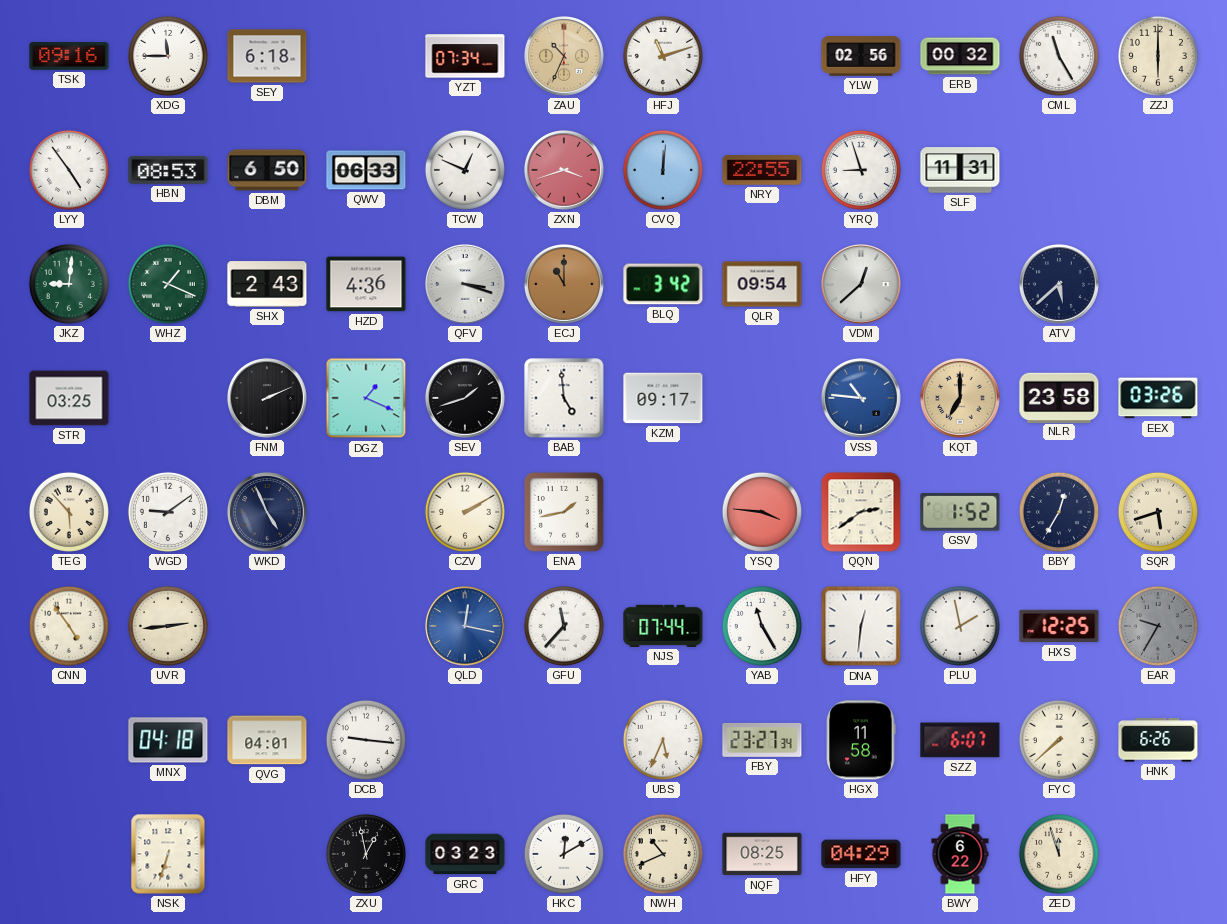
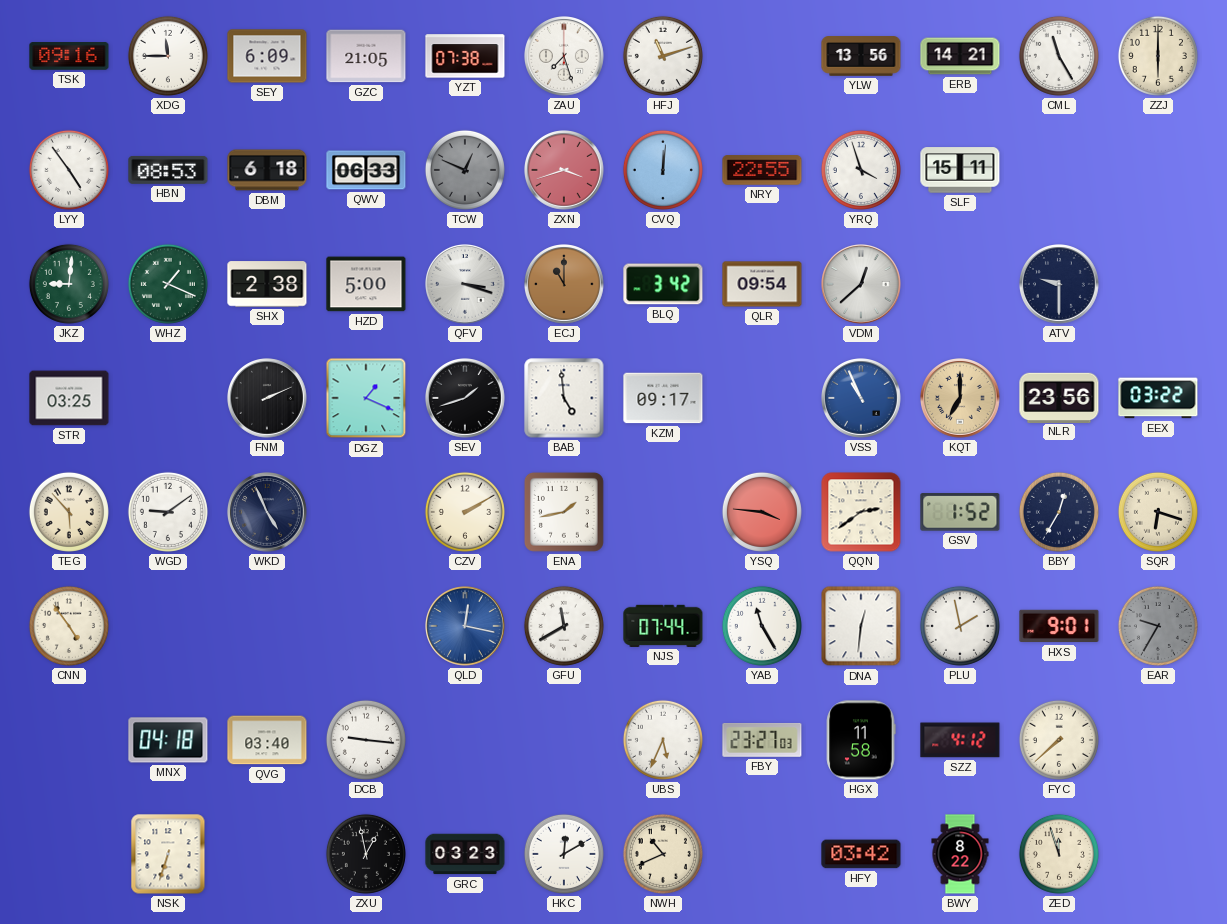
SEY: 6:18 -> 6:09
GZC: none -> 21:05
YZT: 07:34 -> 07:38
ZAU: 10:34 -> 7:27
ZAU dial: champagne -> white
YLW: 02:56 -> 13:56
ERB: 00:32 -> 14:21
DBM: 6:50 -> 6:18
TCW dial: white -> grey
YRQ: 8:57 -> 3:57
SLF: 11:31 -> 15:11
SHX: 2:43 -> 2:38
HZD: 4:36 -> 5:00
ATV: 5:38 -> 9:30
VSS: 10:46 -> 10:56
NLR: 23:58 -> 23:56
EEX: 03:26 -> 03:22
SQR: 5:42 -> 6:18
UVR: 2:44 -> none
GFU: 11:37 -> 11:40
HXS: 12:25 -> 9:01
QVG: 04:01 -> 03:40
FBY: 23:27:34 -> 23:27:03
SZZ: 6:07 -> 4:12
HNK: 6:26 -> none
NQF: 08:25 -> none
HFY: 04:29 -> 03:42
BWY: 6:22 -> 8:22
